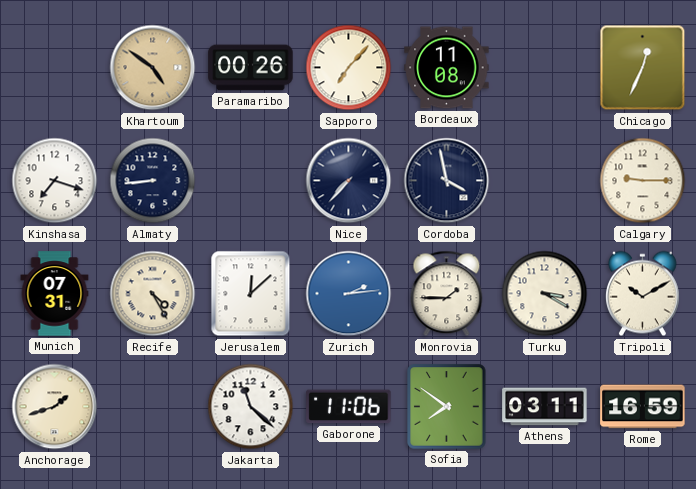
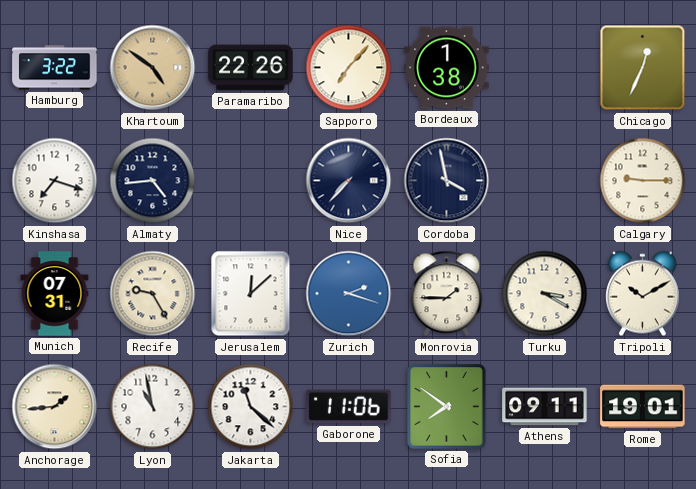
Hamburg: none -> 3:22
Paramaribo: 00:26 -> 22:26
Bordeaux: 11:08 -> 1:38
Almaty: 8:44 -> 4:44
Recife: 4:25 -> 9:25
Zurich: 2:14 -> 2:18
Anchorage: 1:42 -> 1:44
Lyon: none -> 10:58
Athens: 03:11 -> 09:11
Rome: 16:59 -> 19:01
